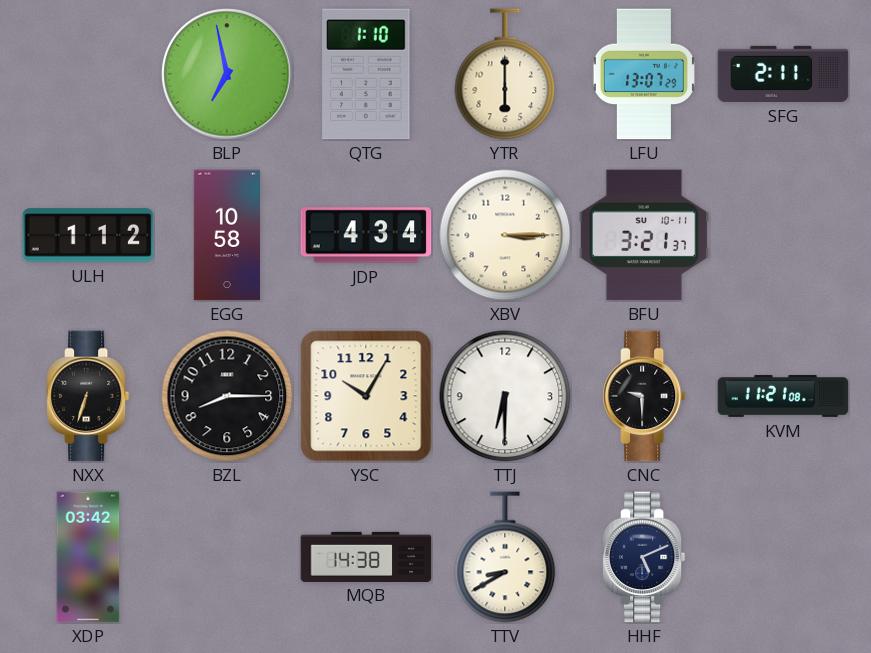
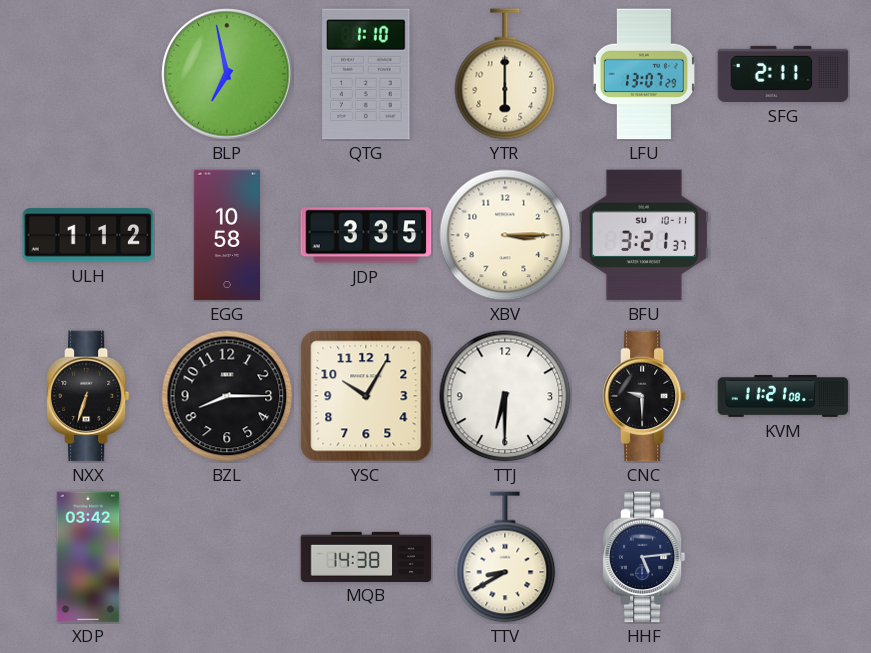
JDP: 4:34 -> 3:35
HHF: 5:11 -> 5:14
